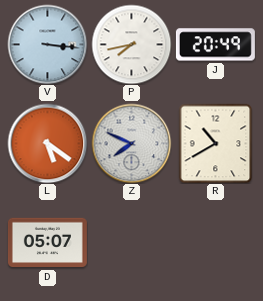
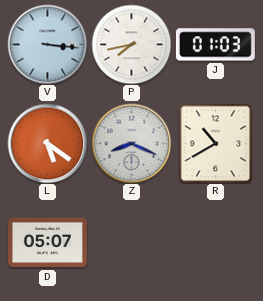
J: 20:49 -> 01:03
Z: 7:49 -> 8:19
